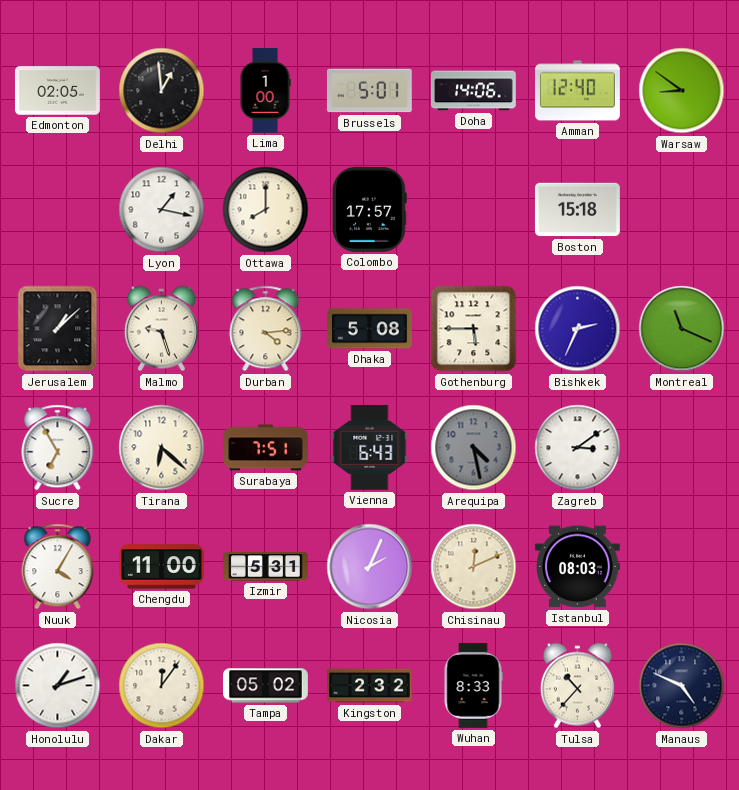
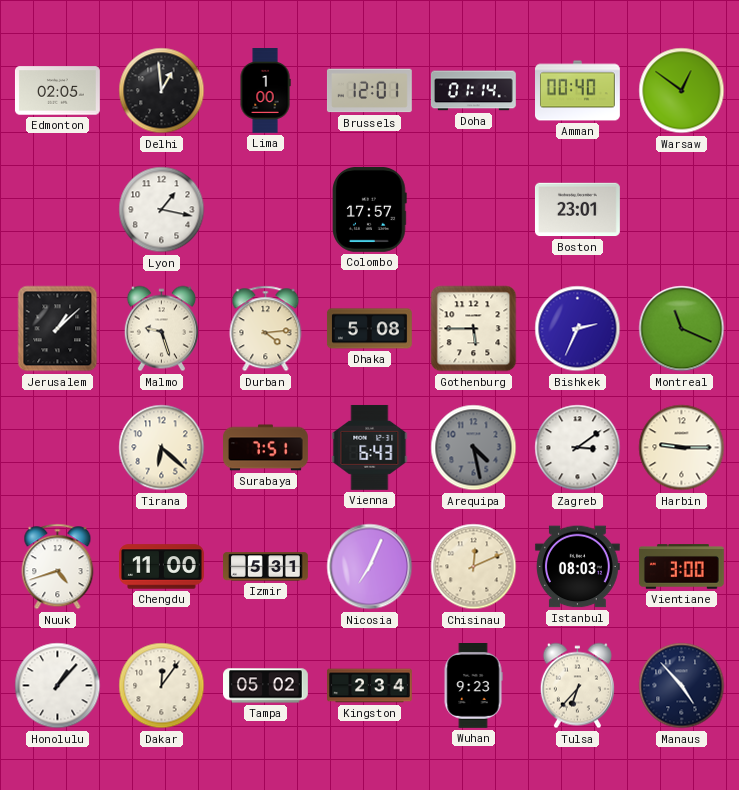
Brussels: 5:01 -> 12:01
Doha: 14:06 -> 01:14
Amman: 12:40 -> 00:40
Warsaw: 8:51 -> 12:51
Ottawa: 8:00 -> none
Boston: 15:18 -> 23:01
Sucre: 6:55 -> none
Harbin: none -> 9:15
Nuuk: 4:05 -> 4:42
Nicosia: 2:04 -> 7:04
Vientiane: none -> 3:00
Honolulu: 1:12 -> 1:07
Kingston: 2:32 -> 2:34
Wuhan: 8:33 -> 9:23
Tulsa: 10:37 -> 6:37
Manaus: 4:49 -> 4:53
